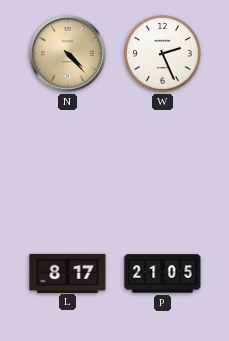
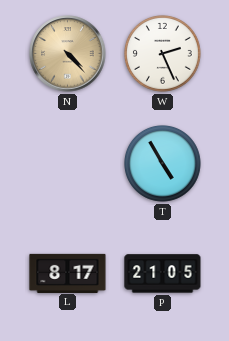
T: none -> 4:55
